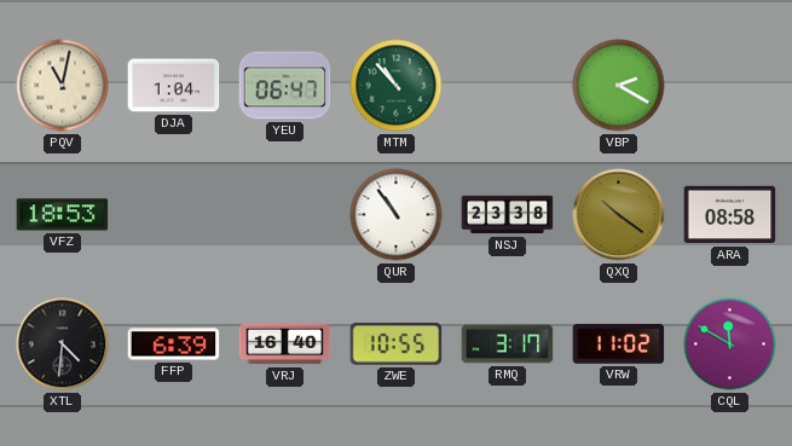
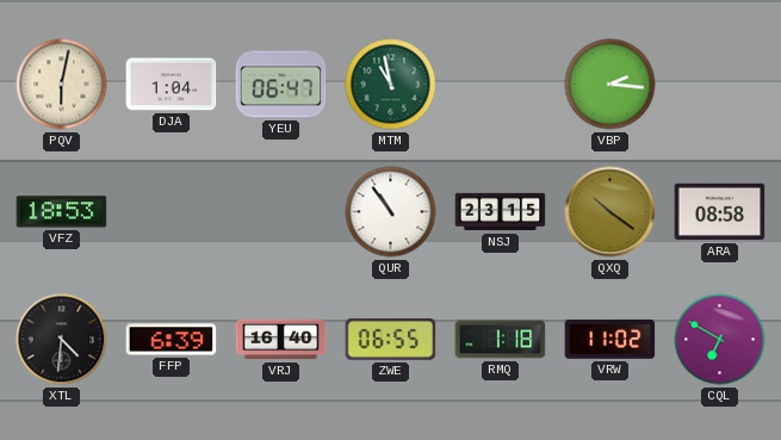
PQV: 11:02 -> 6:02
MTM: 10:53 -> 10:58
VBP: 2:20 -> 2:16
NSJ: 23:38 -> 23:15
ZWE: 10:55 -> 06:55
RMQ: 3:17 -> 1:18
CQL: 11:50 -> 6:50
